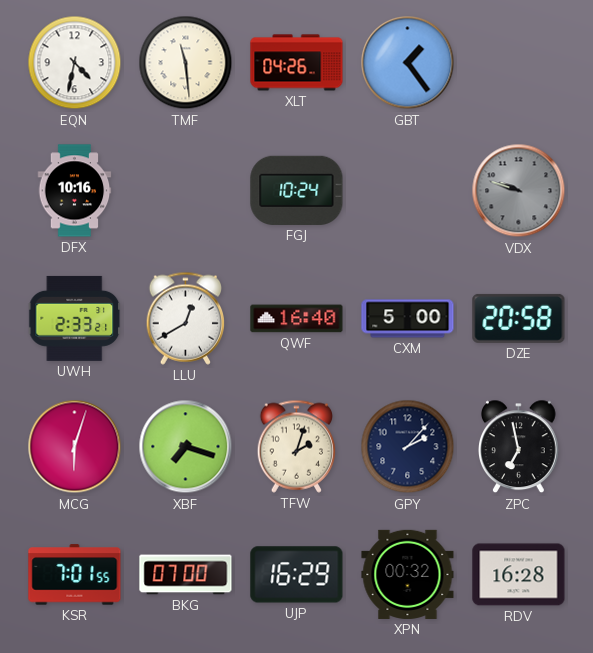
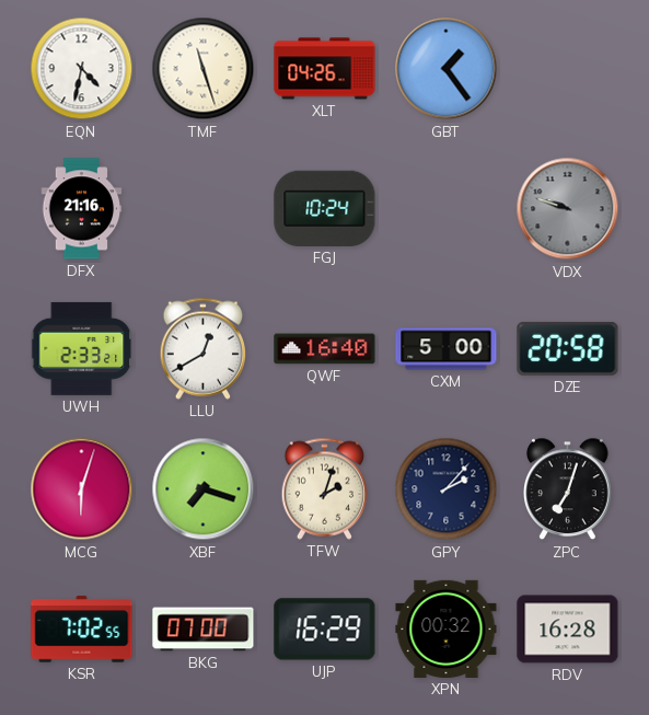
TMF: 11:29 -> 11:27
DFX: 10:16 -> 21:16
ZPC: 6:58 -> 7:03
KSR: 7:01 -> 7:02
